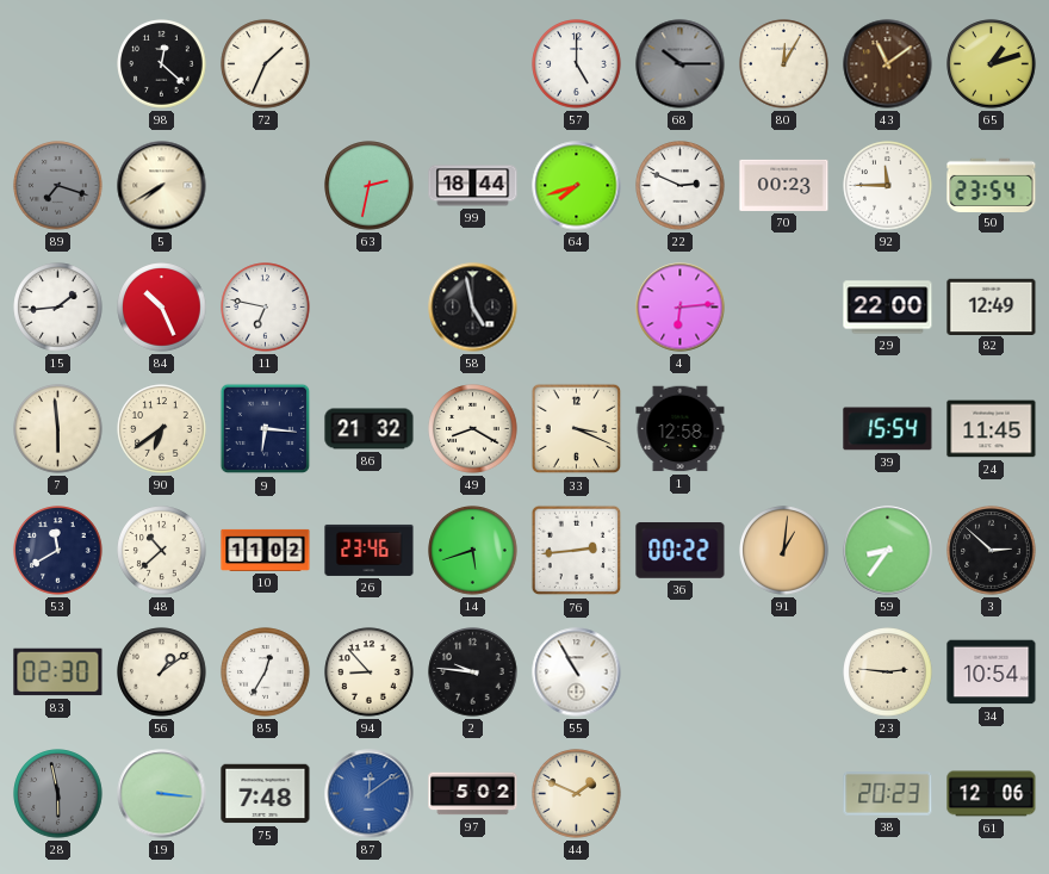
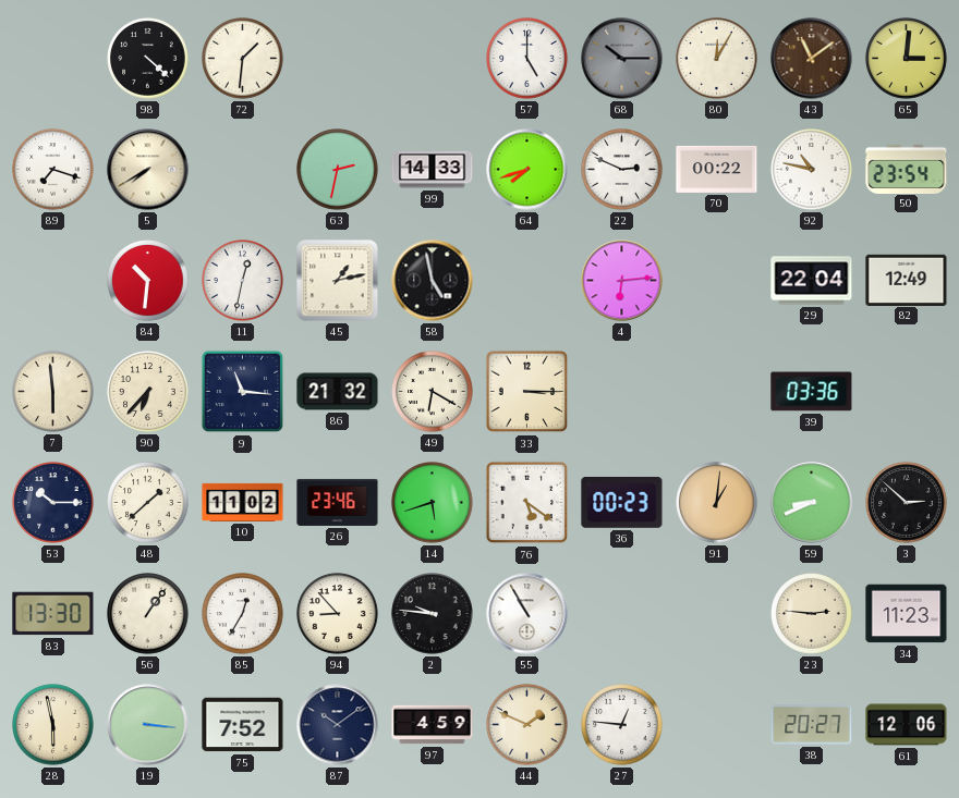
98: 12:22 -> 4:22
72: 1:34 -> 1:31
65: 1:12 -> 3:01
89 dial: grey -> white
99: 18:44 -> 14:33
70: 00:23 -> 00:22
92: 11:45 -> 10:47
15: 1:44 -> none
84: 10:26 -> 10:31
11: 6:47 -> 12:32
45: none -> 1:13
29: 22:00 -> 22:04
90: 6:39 -> 6:37
9: 6:16 -> 11:16
49: 8:20 -> 6:20
33: 3:19 -> 3:15
1: 12:58 -> none
39: 15:54 -> 03:36
24: 11:45 -> none
53: 11:40 -> 10:15
48: 10:38 -> 1:38
76: 2:44 -> 5:21
36: 00:22 -> 00:23
59: 8:36 -> 8:41
83: 02:30 -> 13:30
56: 1:09 -> 1:06
34: 10:54 -> 11:23
28 dial: grey -> cream
75: 7:48 -> 7:52
87: 12:09 -> 10:09
87 dial: blue -> navy
97: 5:02 -> 4:59
27: none -> 12:46
38: 20:23 -> 20:27
